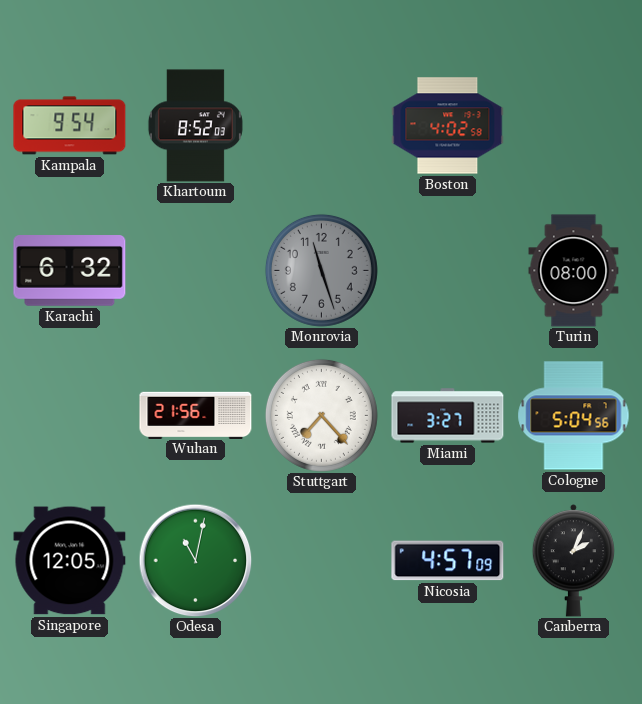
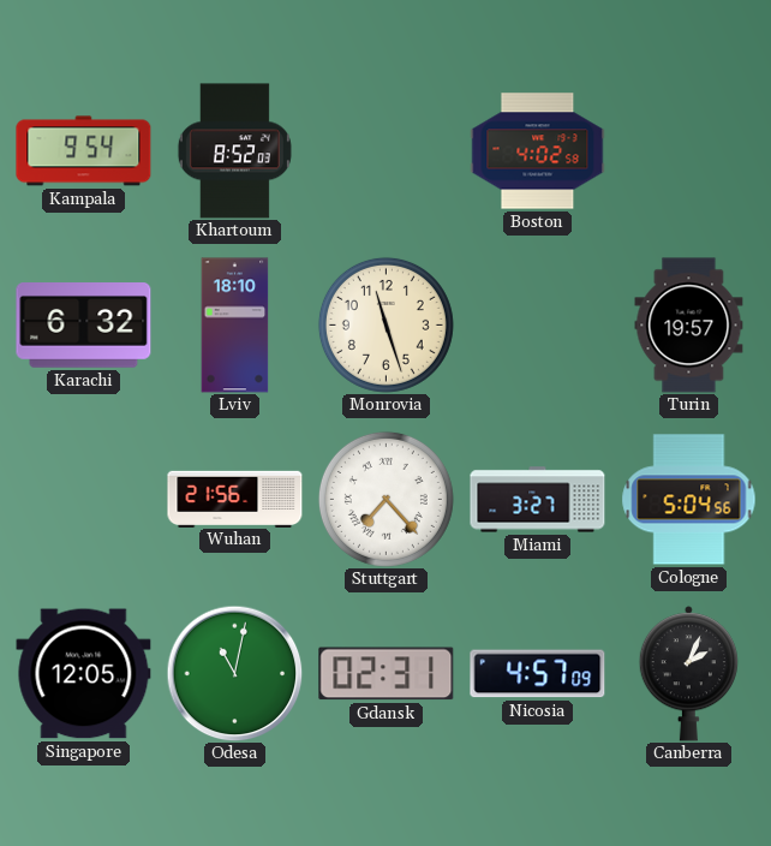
Lviv: none -> 18:10
Monrovia dial: grey -> cream
Turin: 08:00 -> 19:57
Gdansk: none -> 02:31
